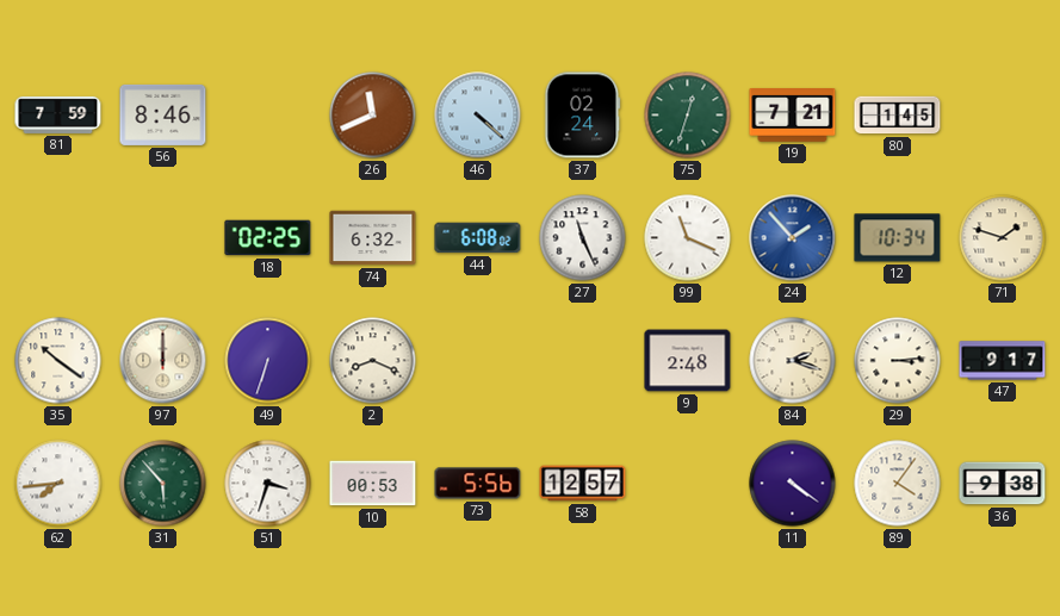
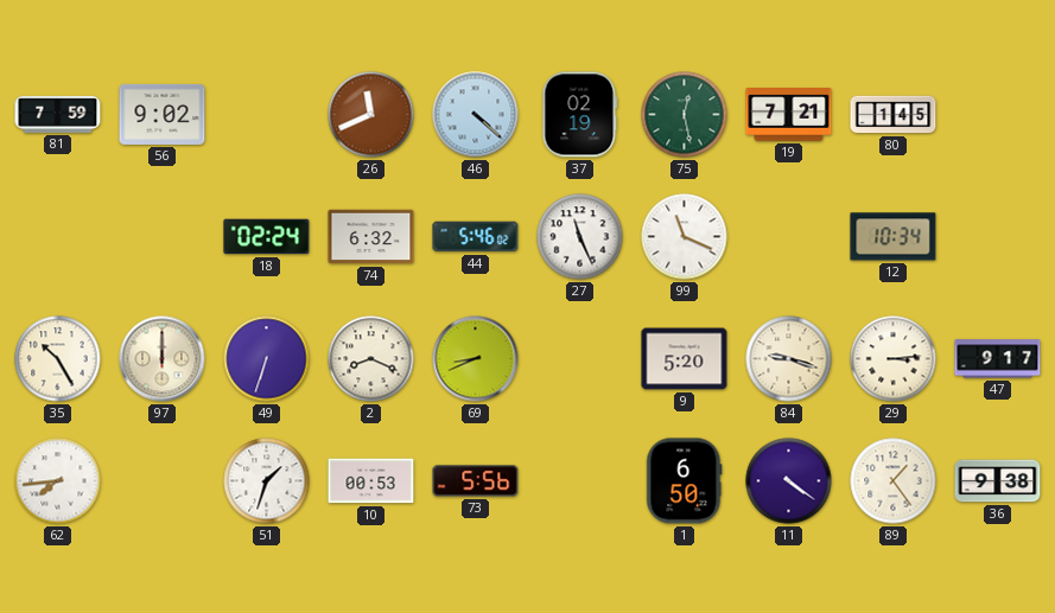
56: 8:46 -> 9:02
37: 02:24 -> 02:19
75: 12:33 -> 12:28
18: 02:25 -> 02:24
44: 6:08 -> 5:46
24: 1:53 -> none
71: 1:48 -> none
35: 10:21 -> 10:25
69: none -> 8:41
9: 2:48 -> 5:20
84: 2:18 -> 9:18
31: 5:53 -> none
51: 3:33 -> 1:33
58: 12:57 -> none
1: none -> 6:50
89: 4:06 -> 1:24
